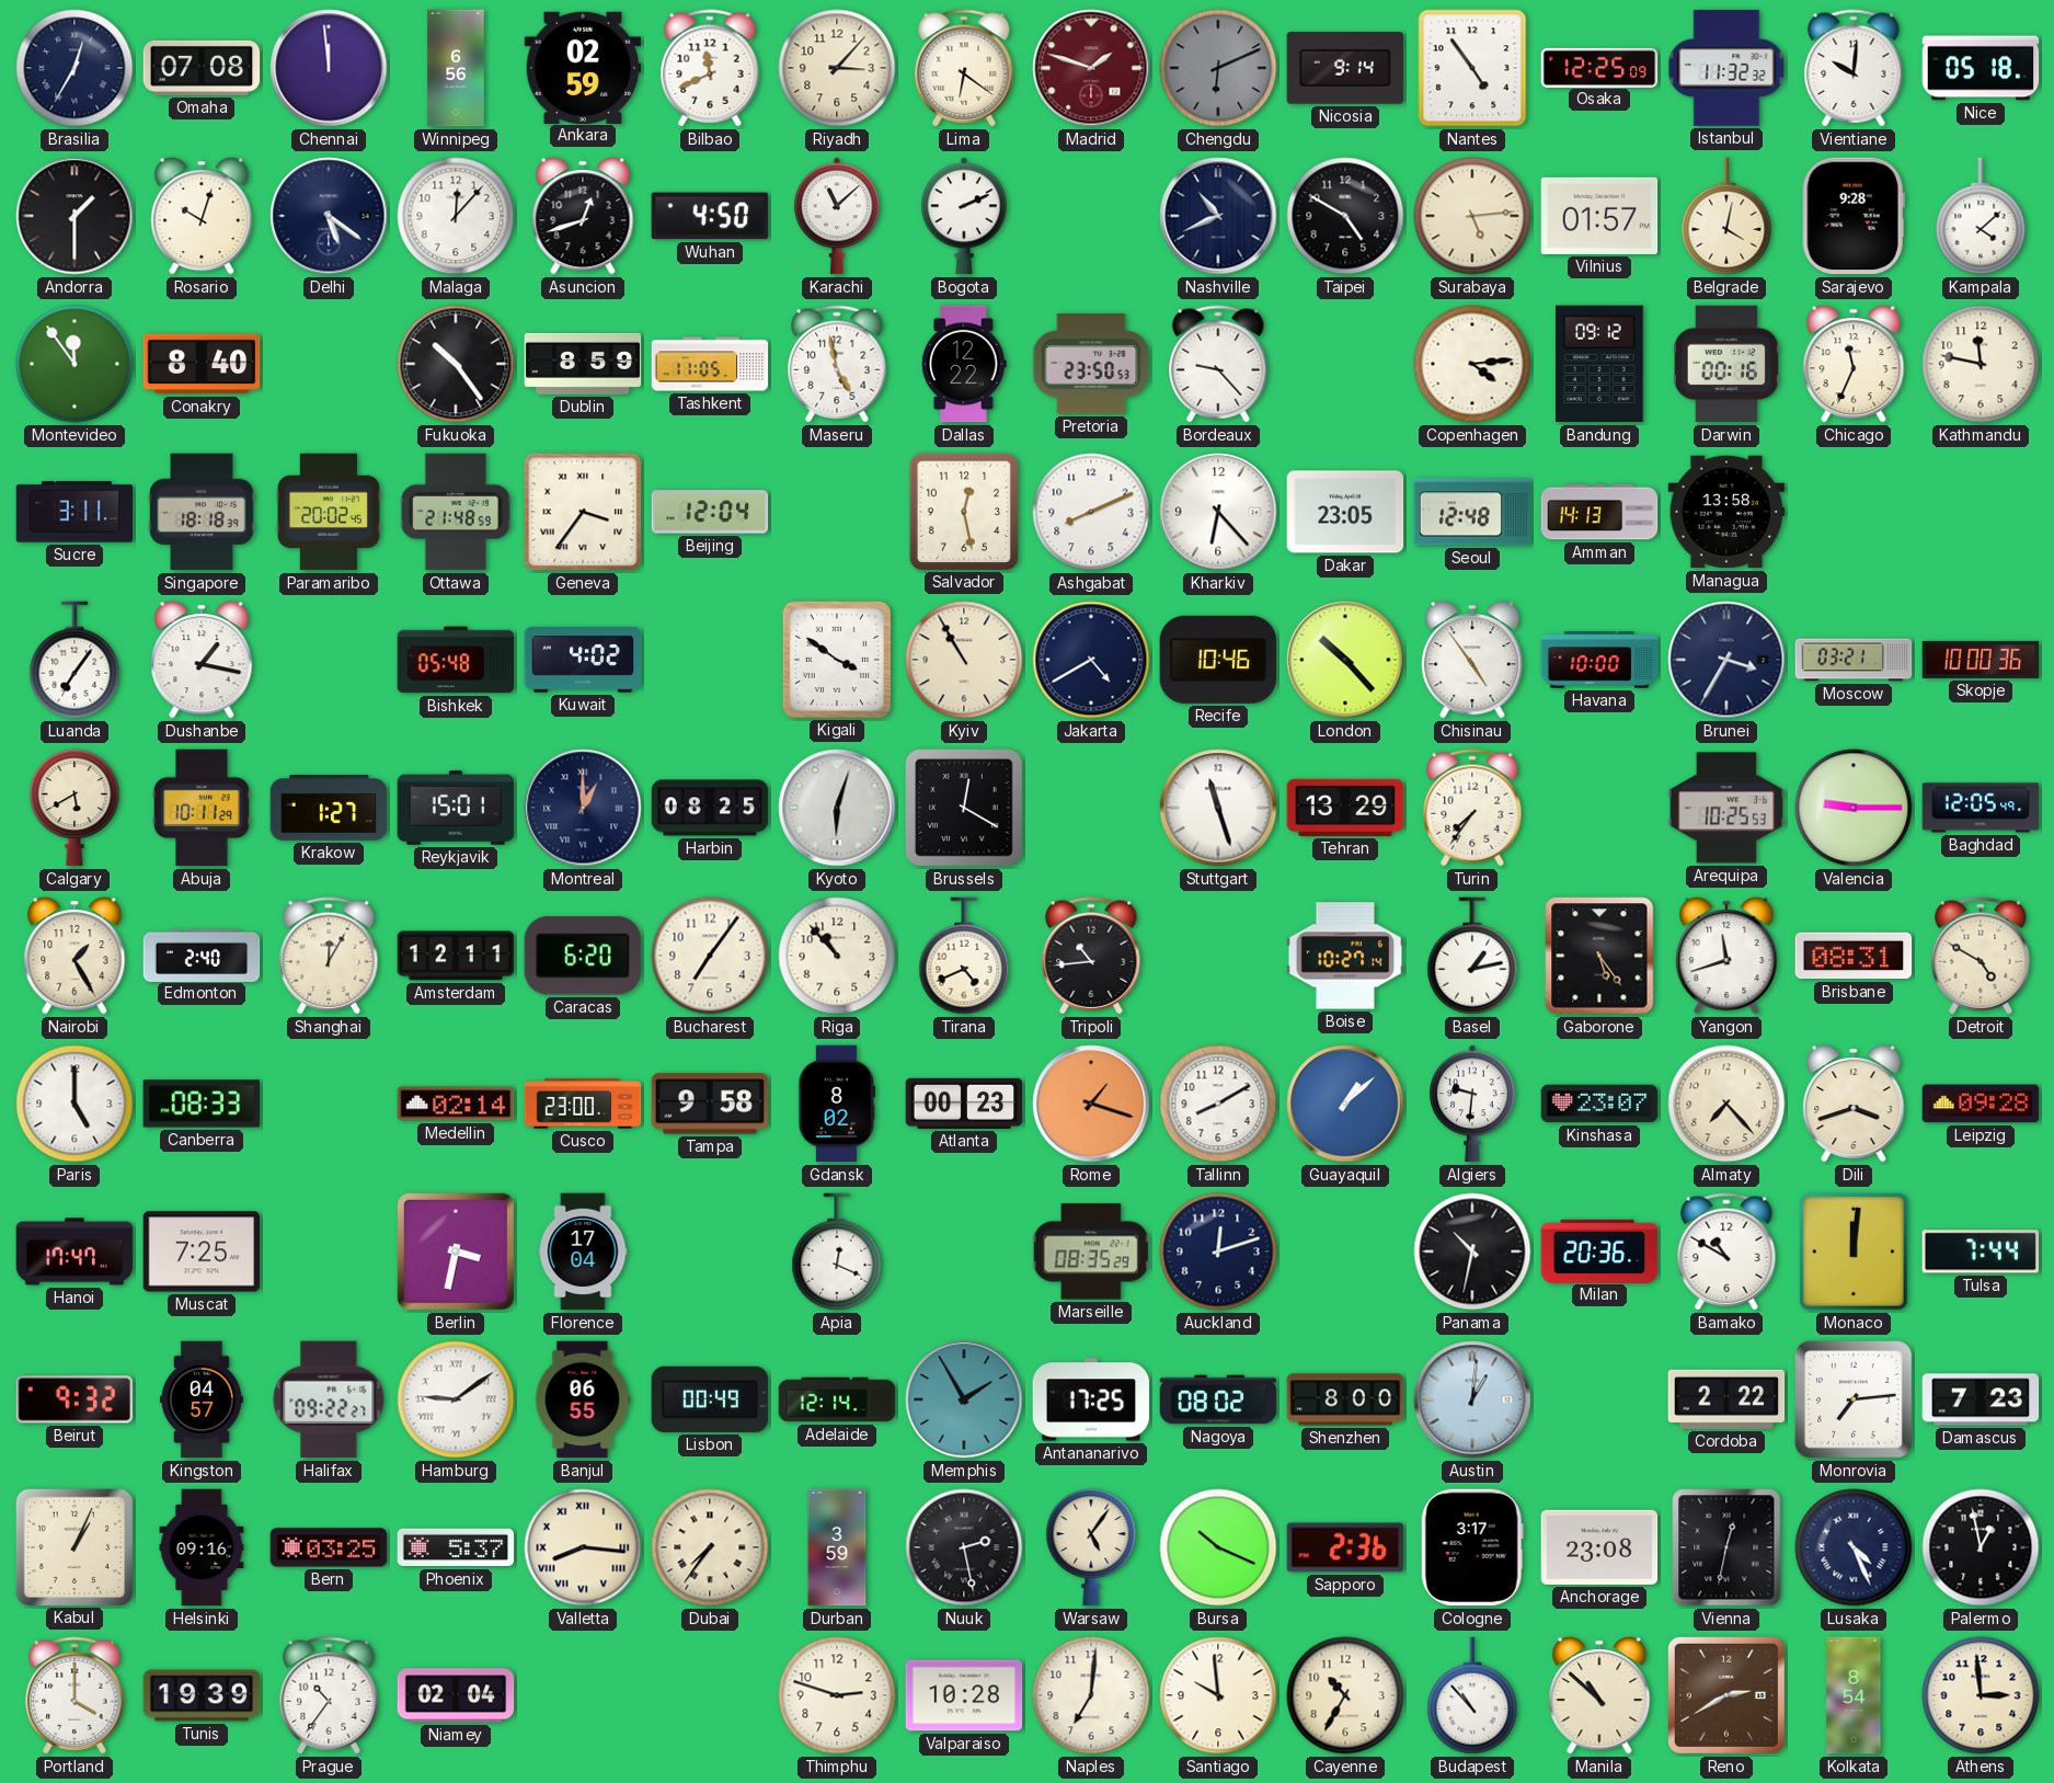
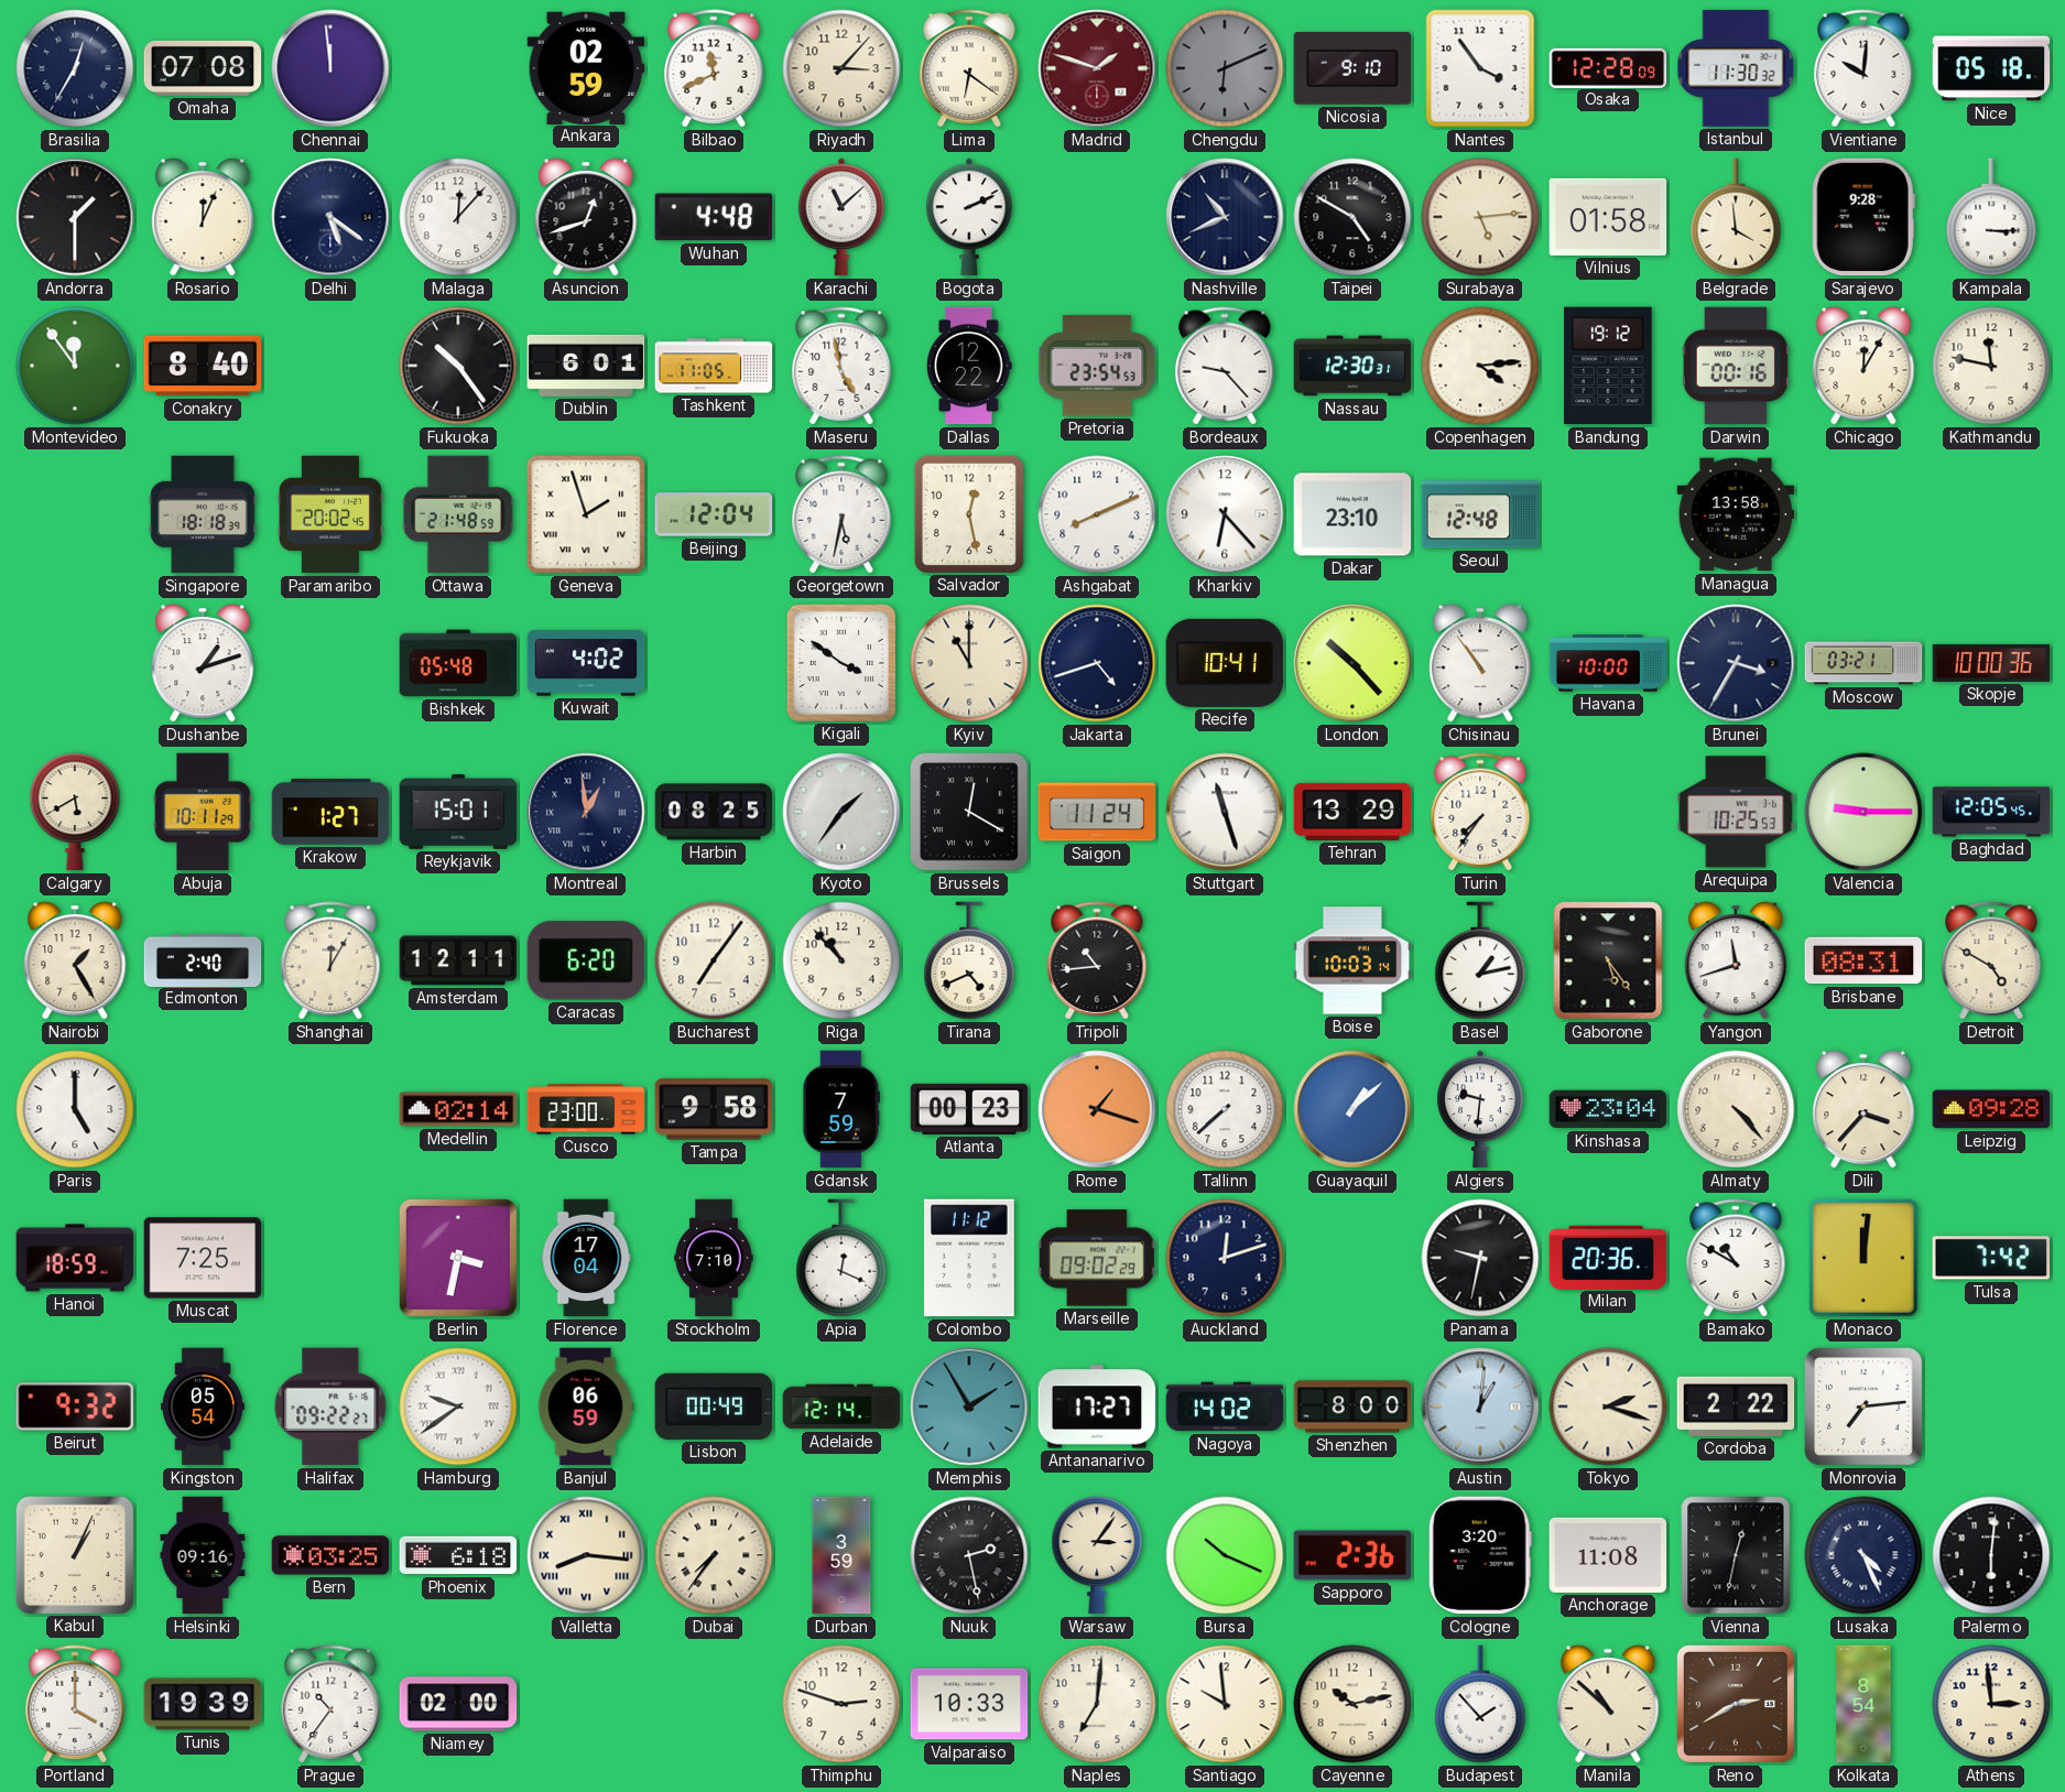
Winnipeg: 6:56 -> none
Nicosia: 9:14 -> 9:10
Nantes: 4:54 -> 3:54
Osaka: 12:25 -> 12:28
Istanbul: 11:32 -> 11:30
Rosario: 10:03 -> 12:04
Wuhan: 4:50 -> 4:48
Vilnius: 01:57 -> 01:58
Belgrade: 4:02 -> 3:59
Kampala: 4:08 -> 3:15
Dublin: 8:59 -> 6:01
Pretoria: 23:50 -> 23:54
Nassau: none -> 12:30
Bandung: 09:12 -> 19:12
Chicago: 11:34 -> 12:05
Sucre: 3:11 -> none
Geneva: 3:36 -> 1:57
Georgetown: none -> 5:32
Dakar: 23:05 -> 23:10
Amman: 14:13 -> none
Luanda: 7:06 -> none
Dushanbe: 1:17 -> 1:12
Kyiv: 10:55 -> 11:00
Jakarta: 4:40 -> 4:42
Recife: 10:46 -> 10:41
Chisinau: 4:54 -> 10:54
Montreal: 1:00 -> 12:59
Kyoto: 6:03 -> 1:36
Saigon: none -> 11:24
Baghdad: 12:05:49 -> 12:05:45
Boise: 10:27 -> 10:03
Canberra: 08:33 -> none
Gdansk: 8:02 -> 7:59
Tallinn: 8:10 -> 7:38
Kinshasa: 23:07 -> 23:04
Almaty: 7:23 -> 4:23
Dili: 3:42 -> 3:37
Hanoi: 17:47 -> 18:59
Stockholm: none -> 7:10
Colombo: none -> 11:12
Marseille: 08:35 -> 09:02
Panama: 10:32 -> 9:32
Tulsa: 7:44 -> 7:42
Kingston: 04:57 -> 05:54
Hamburg: 9:09 -> 9:39
Banjul: 06:55 -> 06:59
Antananarivo: 17:25 -> 17:27
Nagoya: 08:02 -> 14:02
Tokyo: none -> 2:18
Damascus: 7:23 -> none
Phoenix: 5:37 -> 6:18
Warsaw: 5:06 -> 3:06
Cologne: 3:17 -> 3:20
Anchorage: 23:08 -> 11:08
Palermo: 12:58 -> 6:01
Niamey: 02:04 -> 02:00
Valparaiso: 10:28 -> 10:33
Cayenne: 10:35 -> 10:13
Budapest: 10:53 -> 1:53
